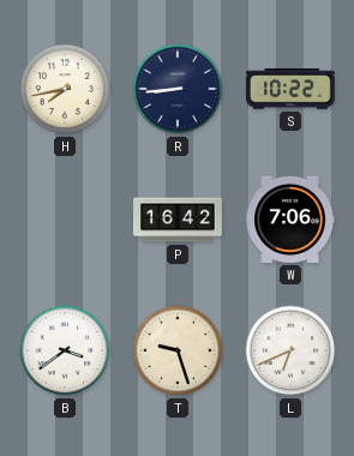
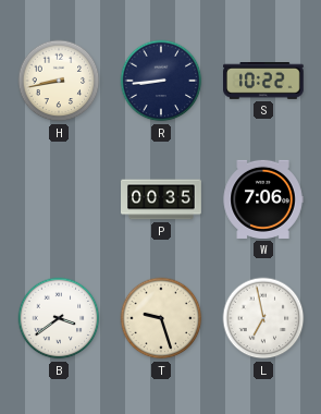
H: 7:43 -> 8:43
P: 16:42 -> 00:35
L: 6:41 -> 6:58
